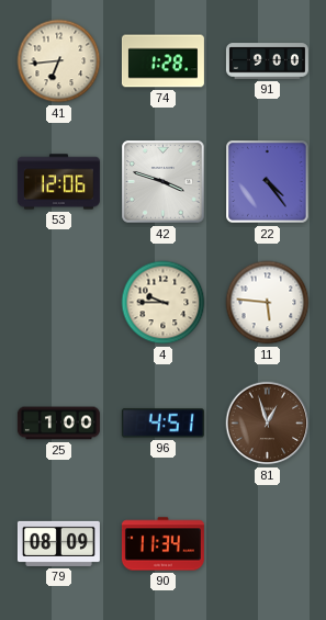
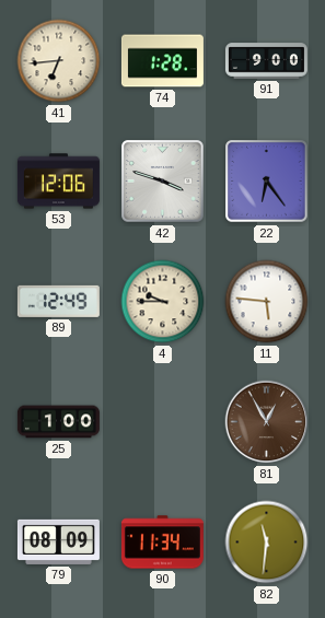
22: 4:24 -> 6:24
89: none -> 12:49
96: 4:51 -> none
81: 12:57 -> 12:55
82: none -> 11:31
